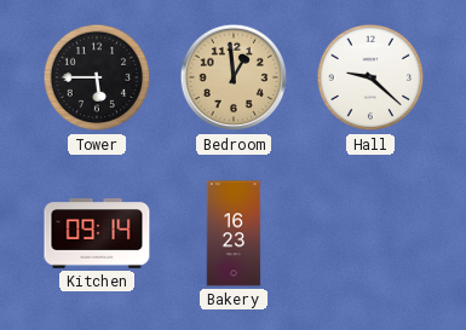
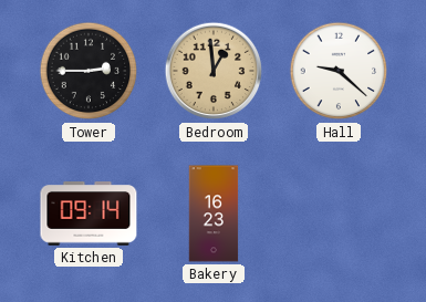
Tower: 5:45 -> 2:45
